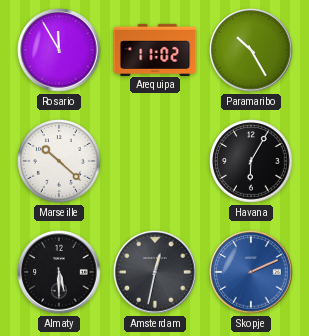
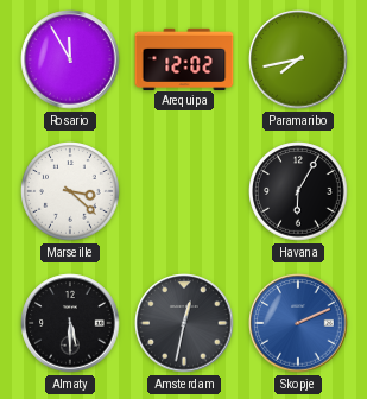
Arequipa: 11:02 -> 12:02
Paramaribo: 10:25 -> 7:43
Marseille: 10:22 -> 3:22
